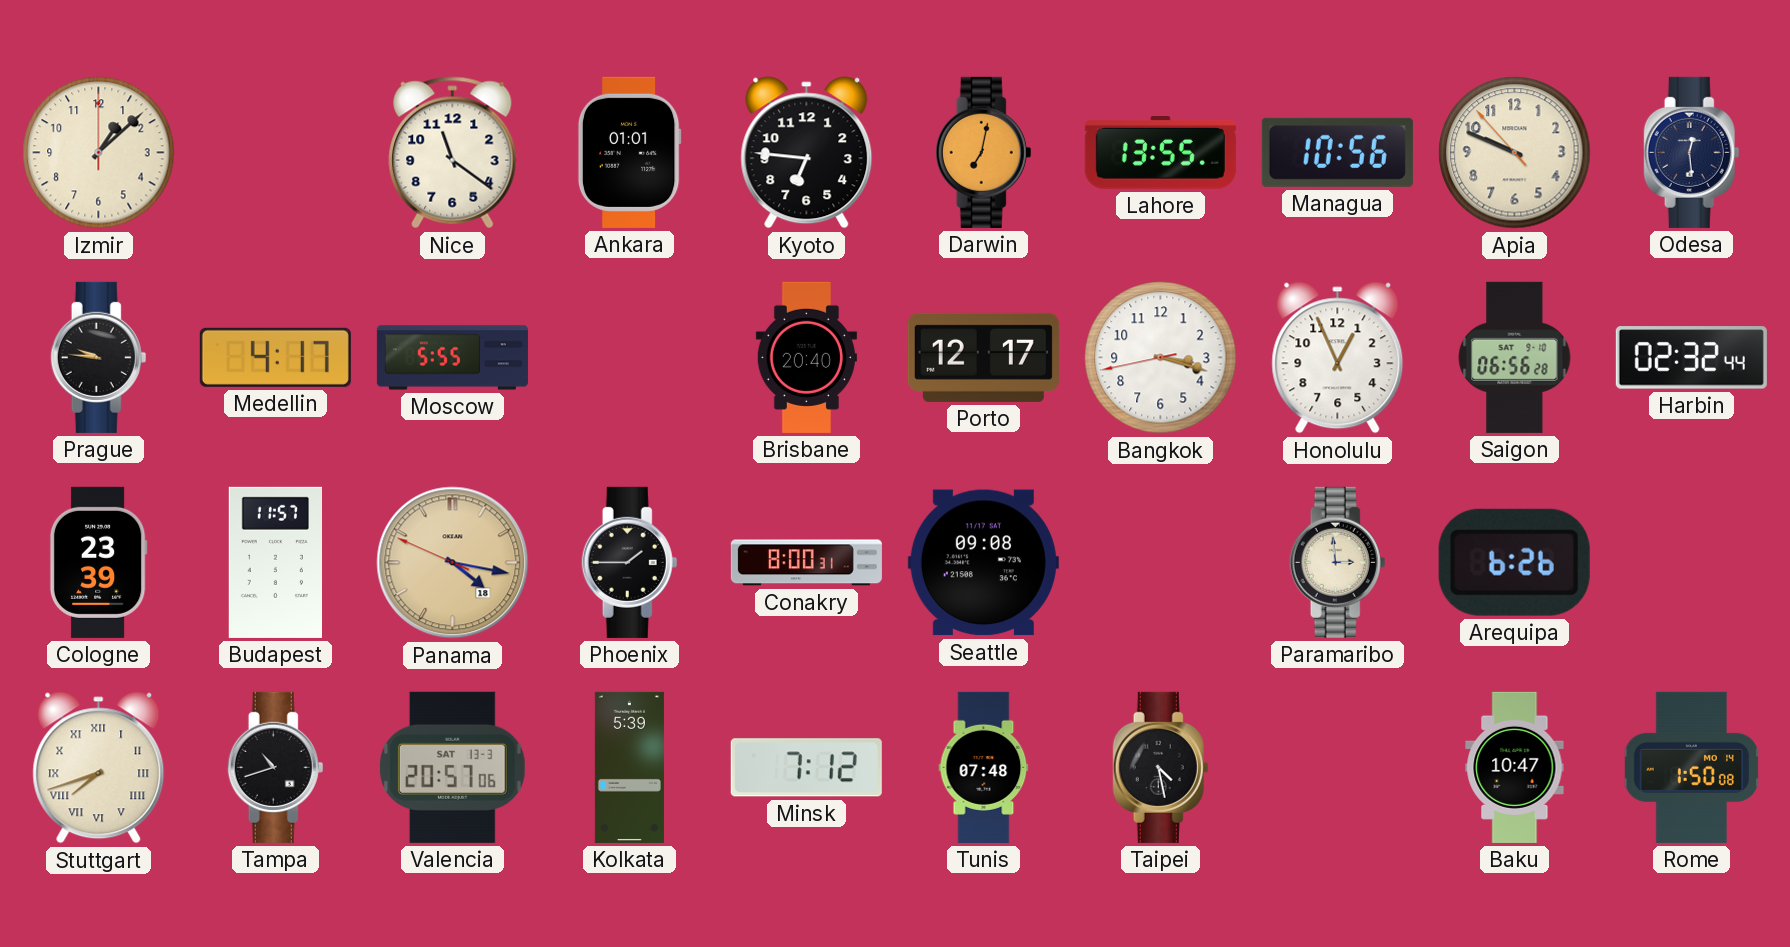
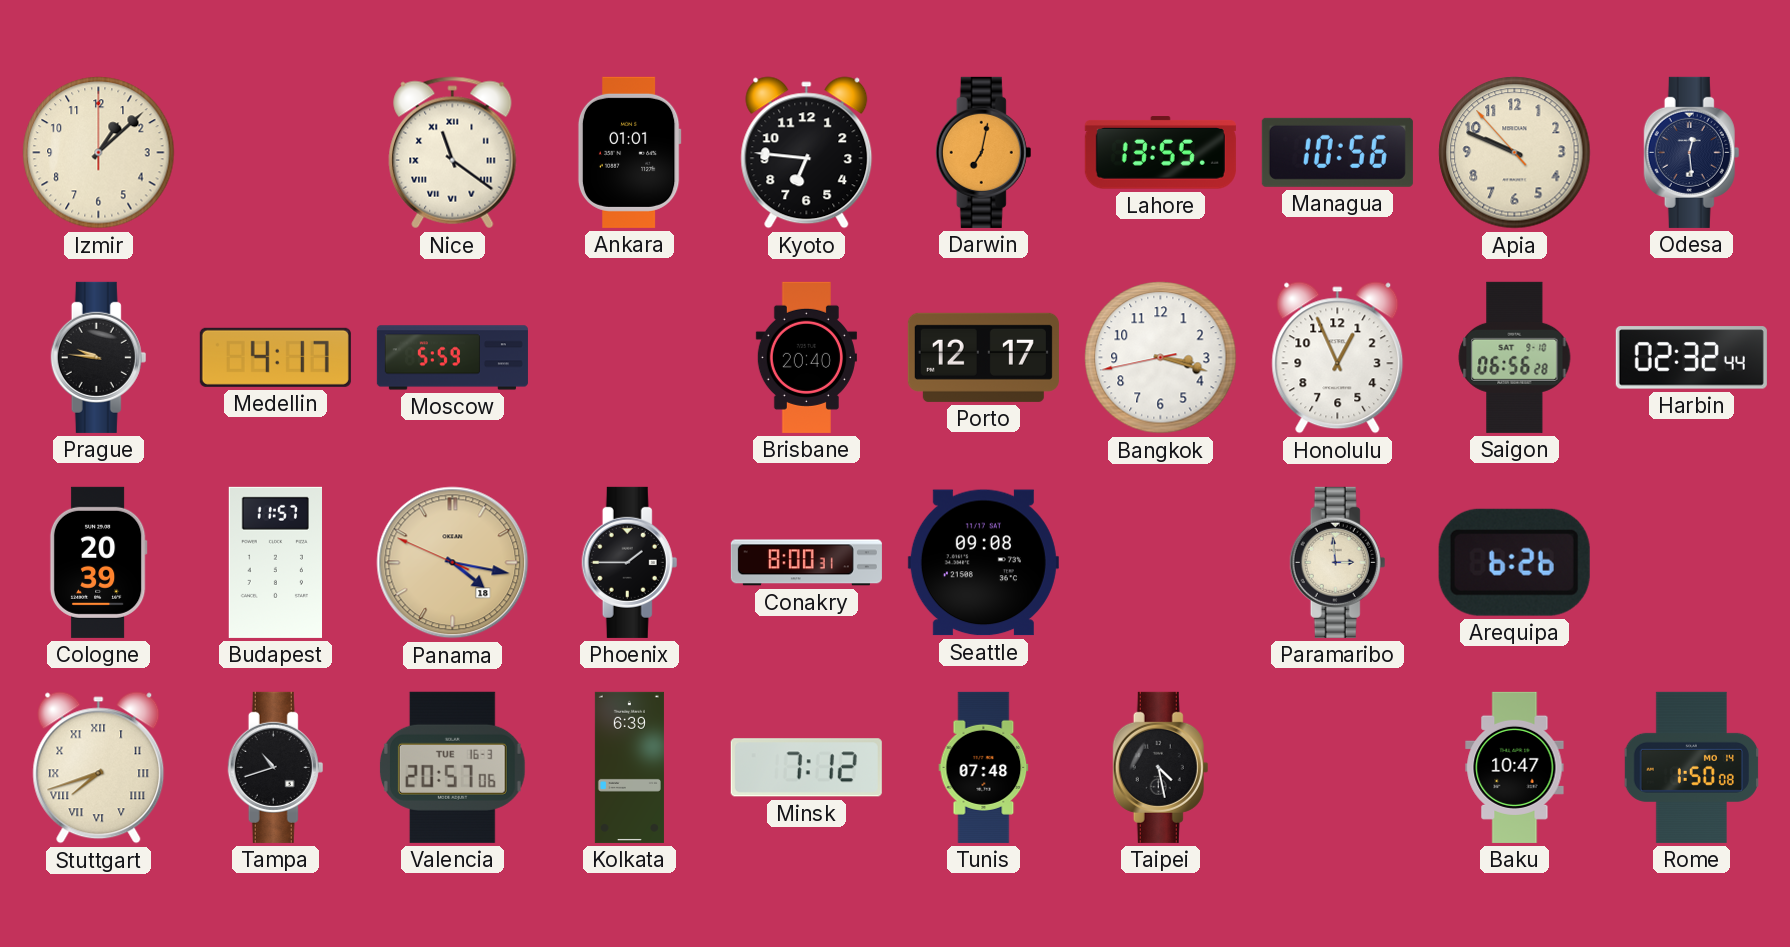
Nice numerals: Arabic -> Roman
Moscow: 5:55 -> 5:59
Cologne: 23:39 -> 20:39
Valencia date: SAT 13-3 -> TUE 16-3
Kolkata: 5:39 -> 6:39
